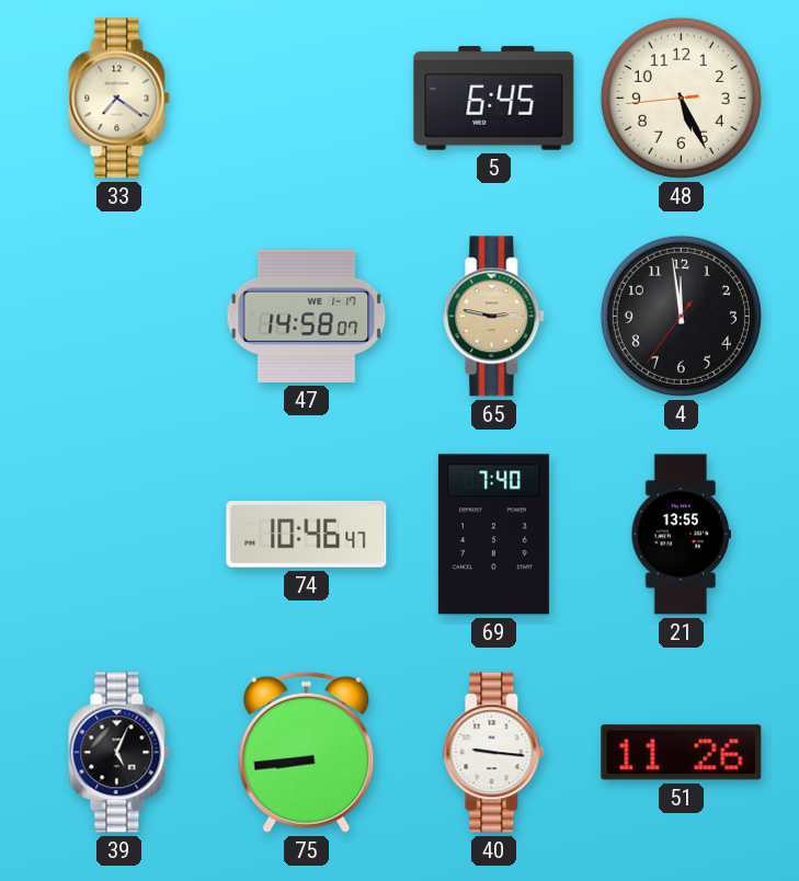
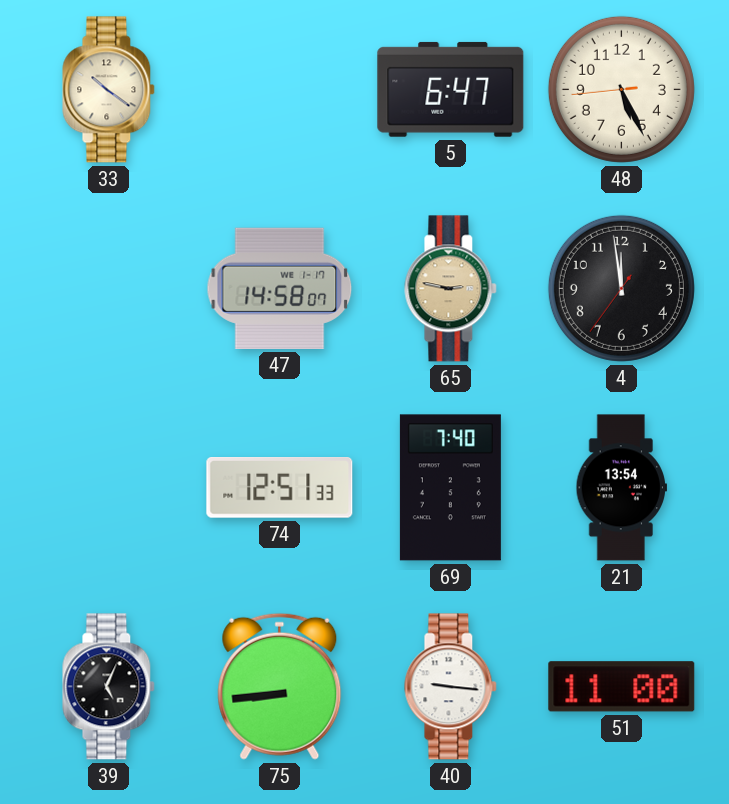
33: 7:21 -> 10:21
5: 6:45 -> 6:47
74: 10:46 -> 12:51
21: 13:55 -> 13:54
51: 11:26 -> 11:00
